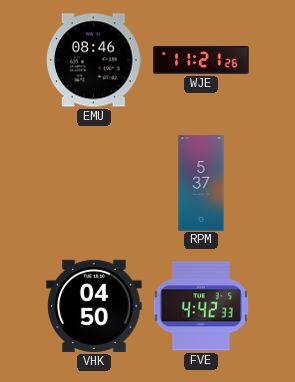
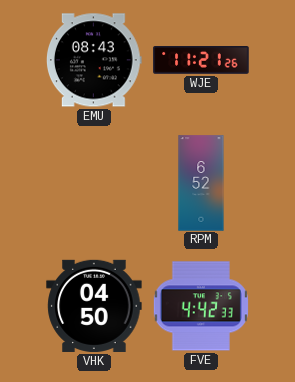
EMU: 08:46 -> 08:43
RPM: 5:37 -> 6:52
